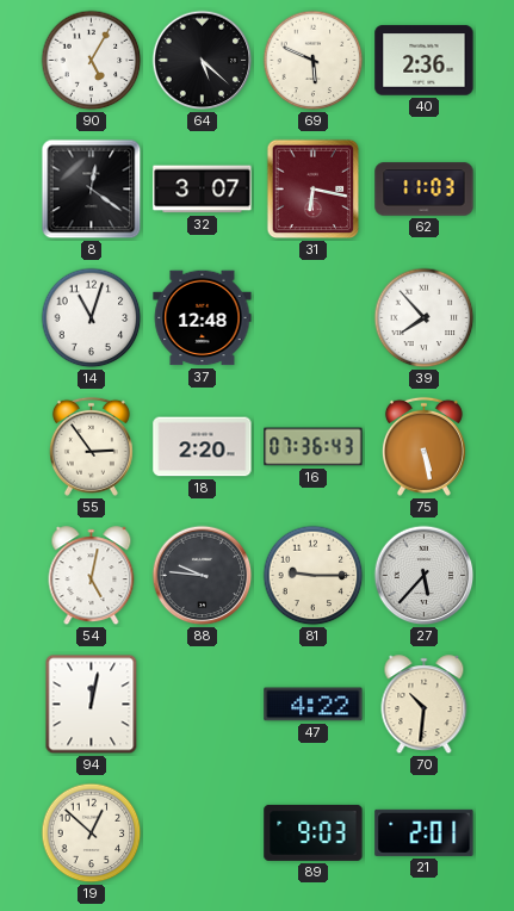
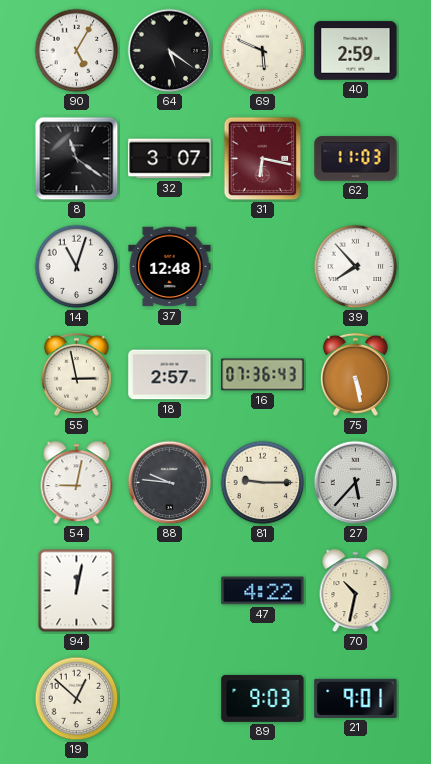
64: 5:22 -> 5:21
40: 2:36 -> 2:59
8: 12:21 -> 11:21
55: 2:54 -> 2:58
18: 2:20 -> 2:57
54: 5:02 -> 9:02
70: 10:31 -> 10:32
21: 2:01 -> 9:01
